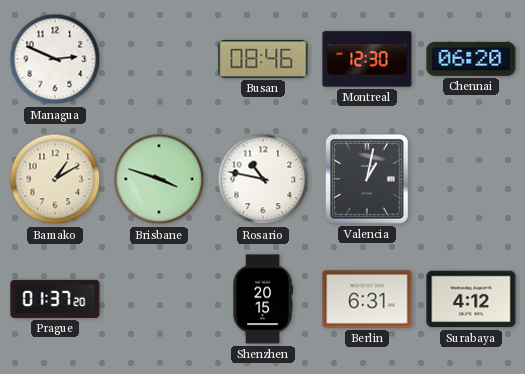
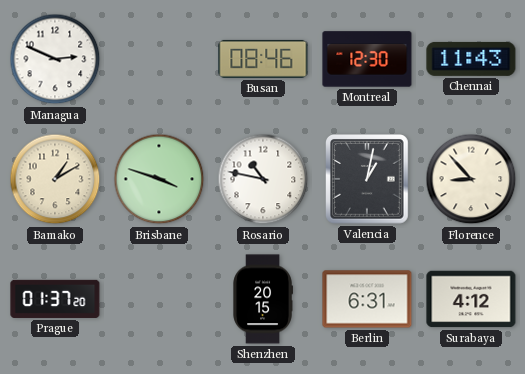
Chennai: 06:20 -> 11:43
Florence: none -> 8:53
